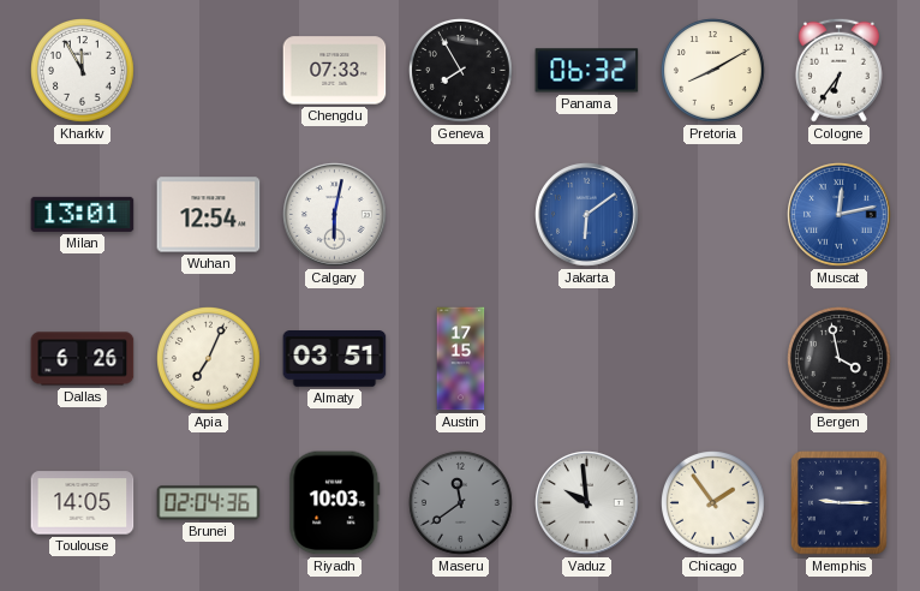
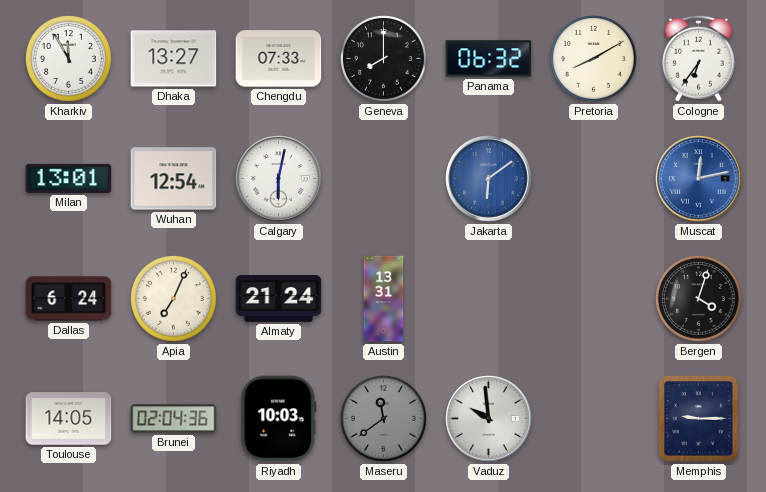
Dhaka: none -> 13:27
Geneva: 7:55 -> 8:00
Dallas: 6:26 -> 6:24
Almaty: 03:51 -> 21:24
Austin: 17:15 -> 13:31
Bergen: 3:58 -> 4:03
Chicago: 1:54 -> none
